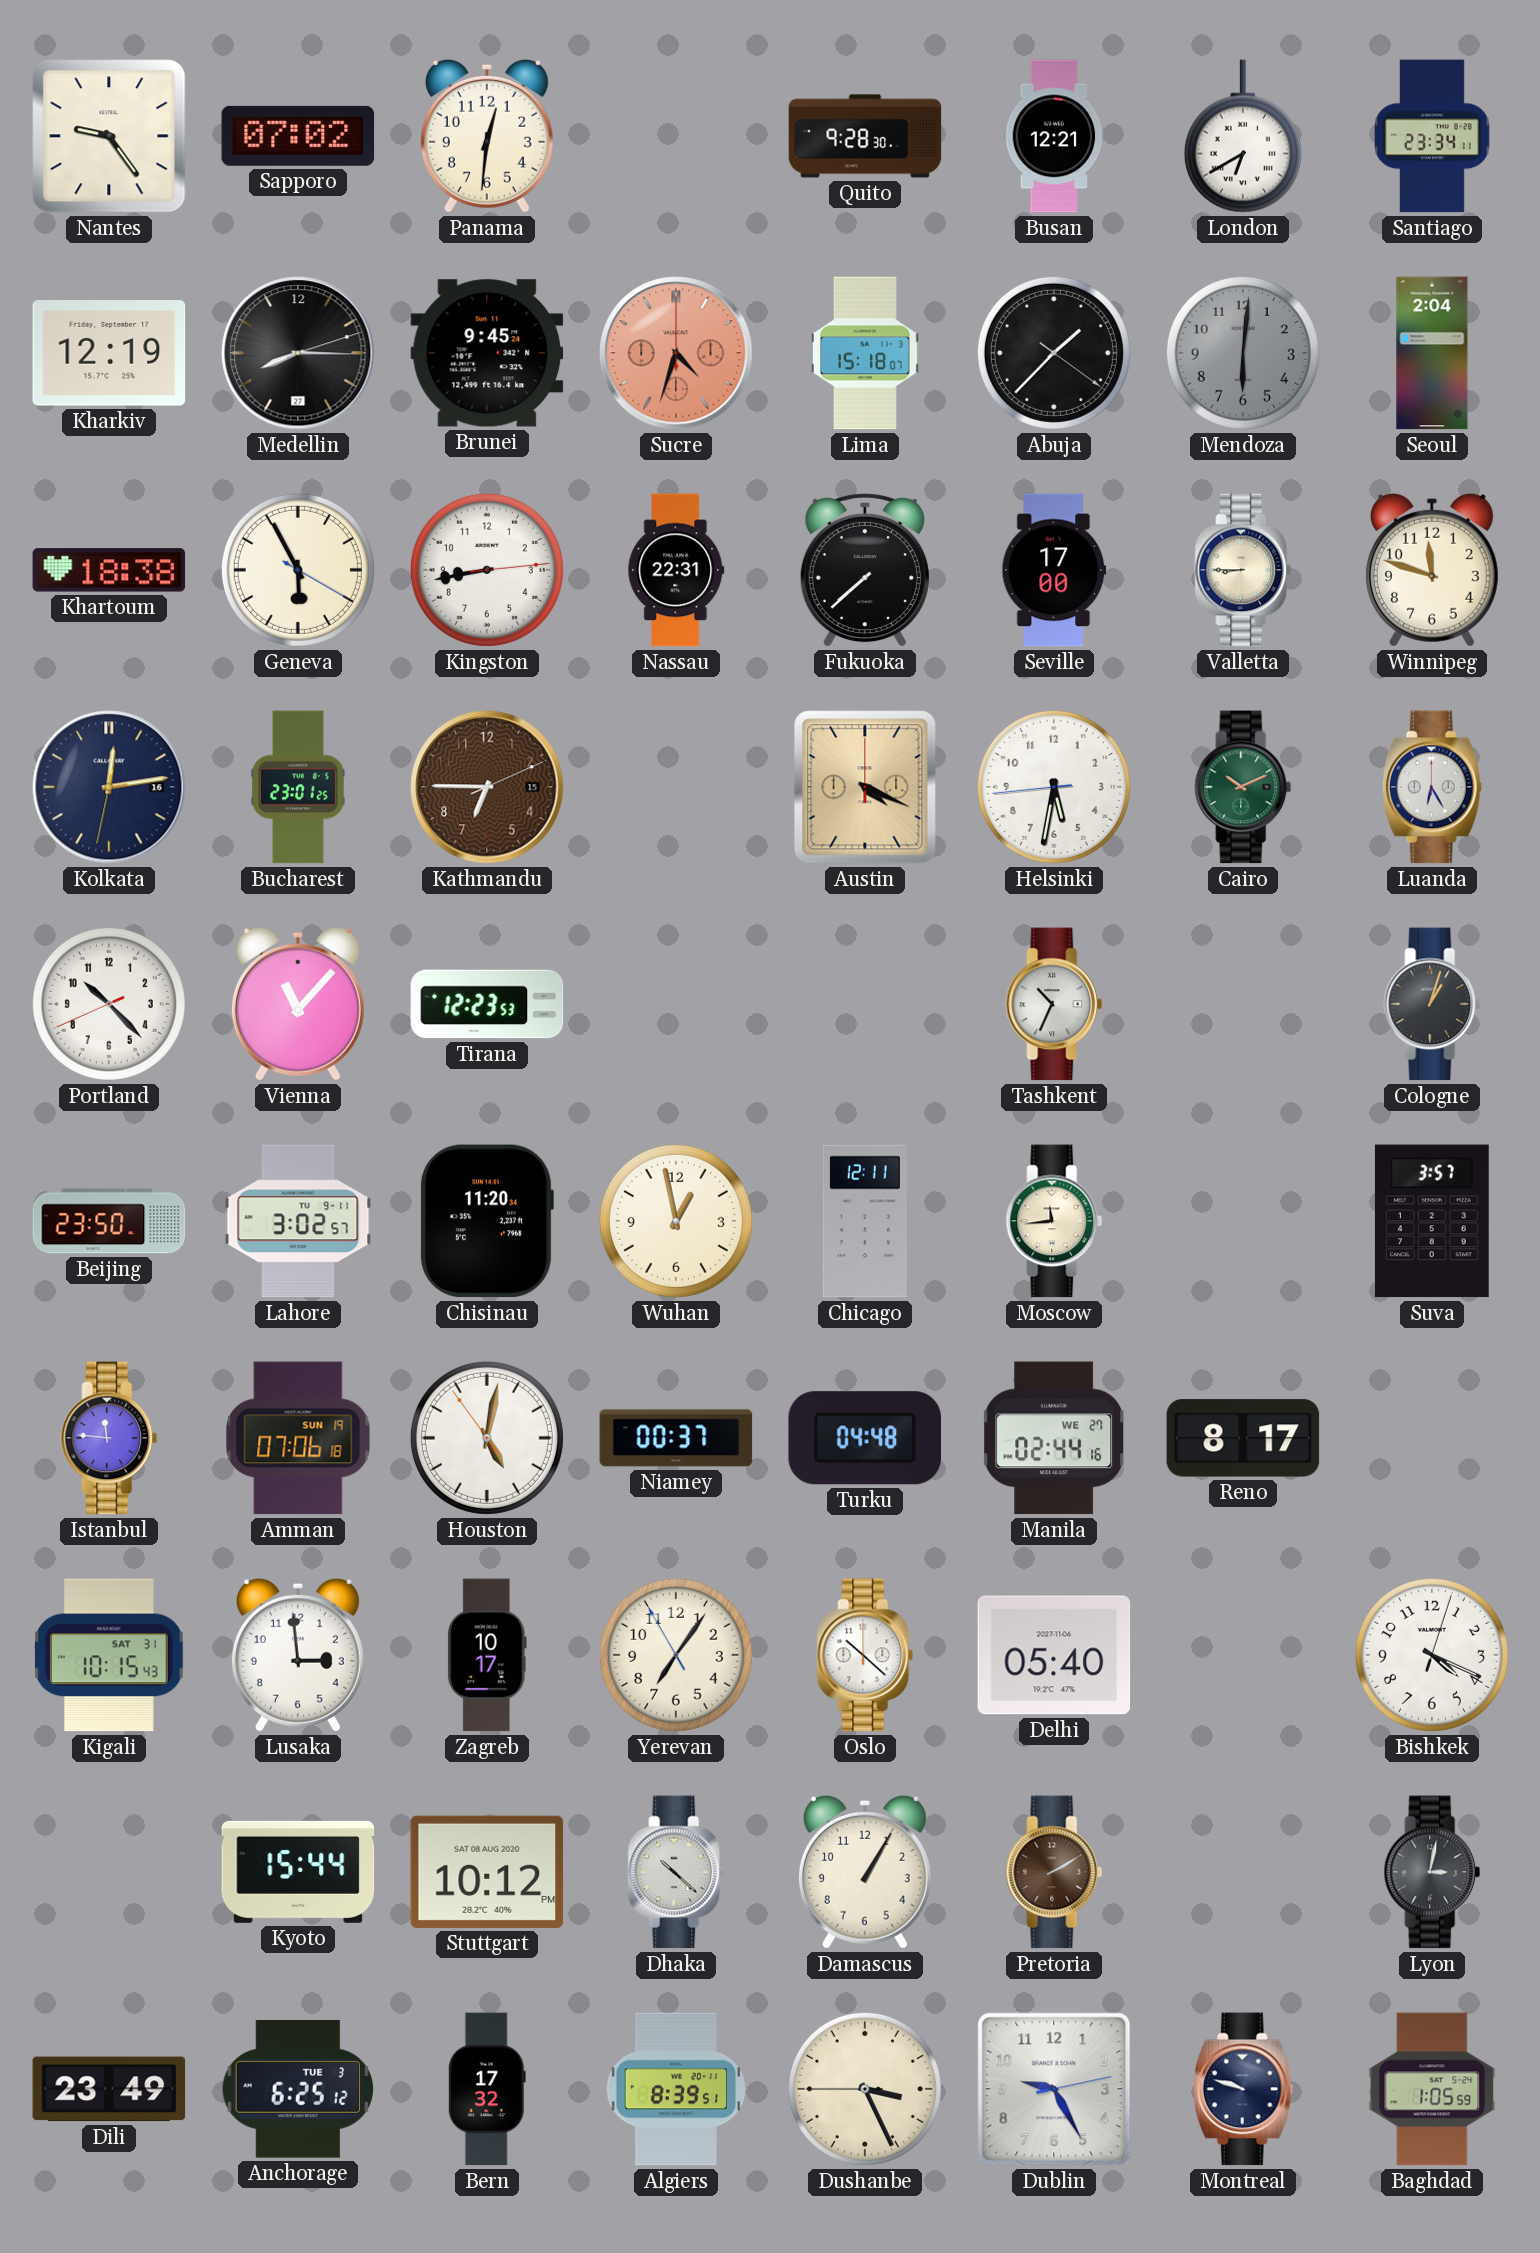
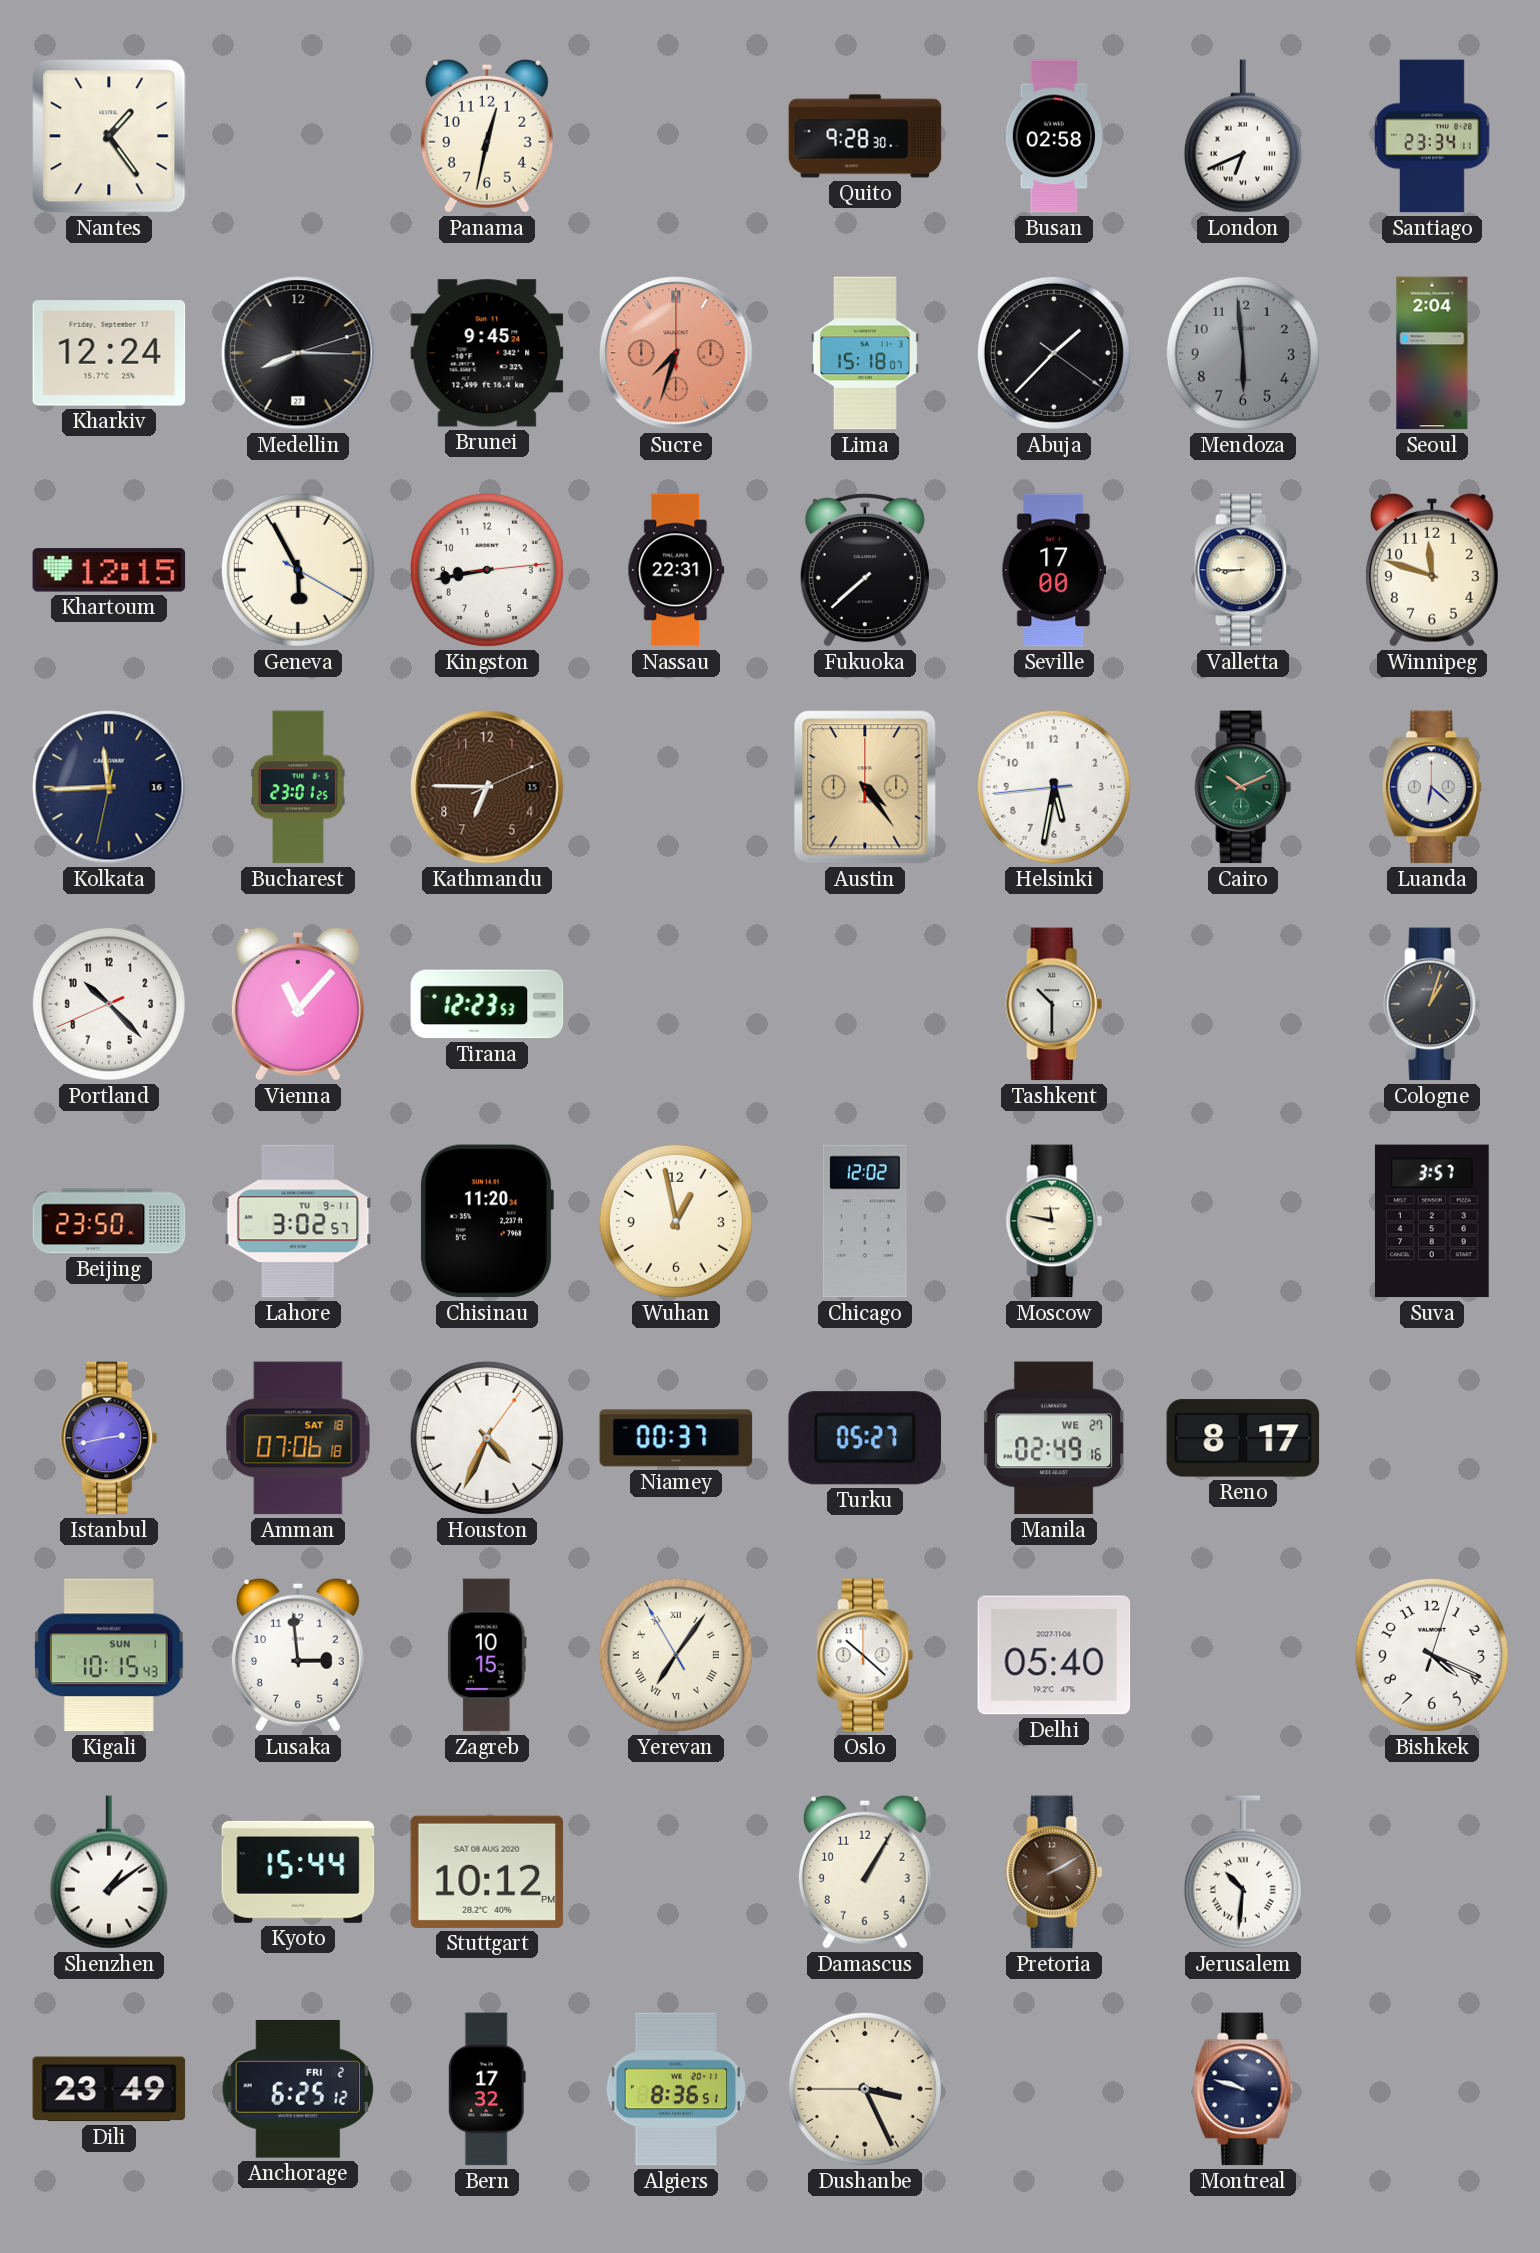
Nantes: 9:24 -> 1:24
Sapporo: 07:02 -> none
Panama: 12:31 -> 12:32
Busan: 12:21 -> 02:58
London: 6:40 -> 6:41
Kharkiv: 12:19 -> 12:24
Sucre: 4:33 -> 7:33
Mendoza: 6:01 -> 5:59
Khartoum: 18:38 -> 12:15
Kolkata: 12:13 -> 11:44
Austin: 4:19 -> 4:24
Luanda: 6:25 -> 6:22
Tashkent: 10:34 -> 10:30
Chicago: 12:11 -> 12:02
Moscow: 11:44 -> 11:47
Istanbul: 11:46 -> 2:43
Amman date: SUN 19 -> SAT 18
Houston: 5:01 -> 4:34
Turku: 04:48 -> 05:27
Manila: 02:44 -> 02:49
Kigali date: SAT 31 -> SUN 1
Zagreb: 10:17 -> 10:15
Yerevan numerals: Arabic -> Roman
Shenzhen: none -> 1:09
Dhaka: 10:22 -> none
Jerusalem: none -> 10:31
Lyon: 3:02 -> none
Anchorage date: TUE 3 -> FRI 2
Algiers: 8:39 -> 8:36
Dublin: 9:25 -> none
Baghdad: 1:05 -> none
